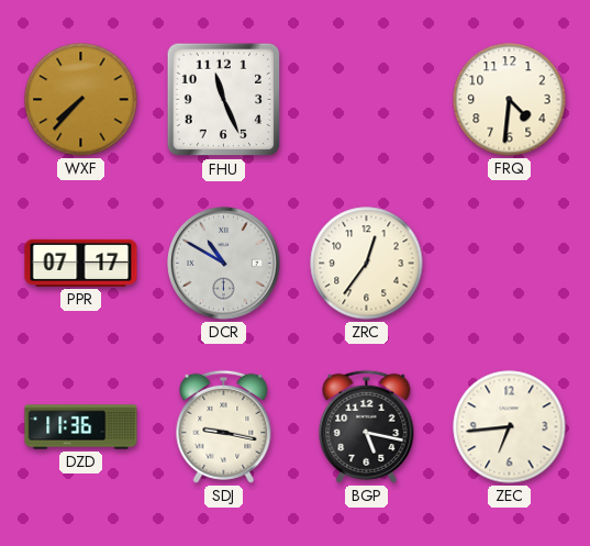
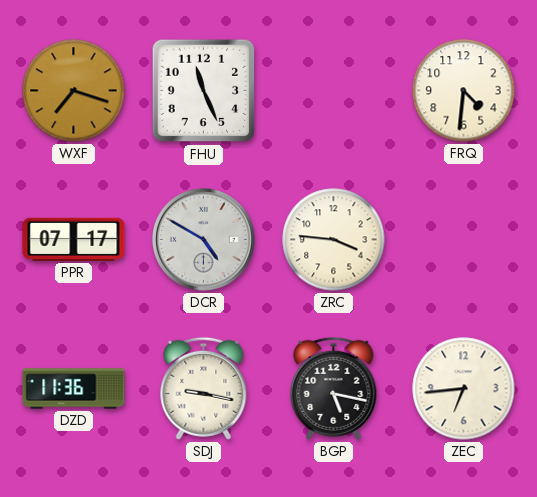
WXF: 7:37 -> 7:18
DCR: 10:50 -> 4:50
ZRC: 12:36 -> 3:46
